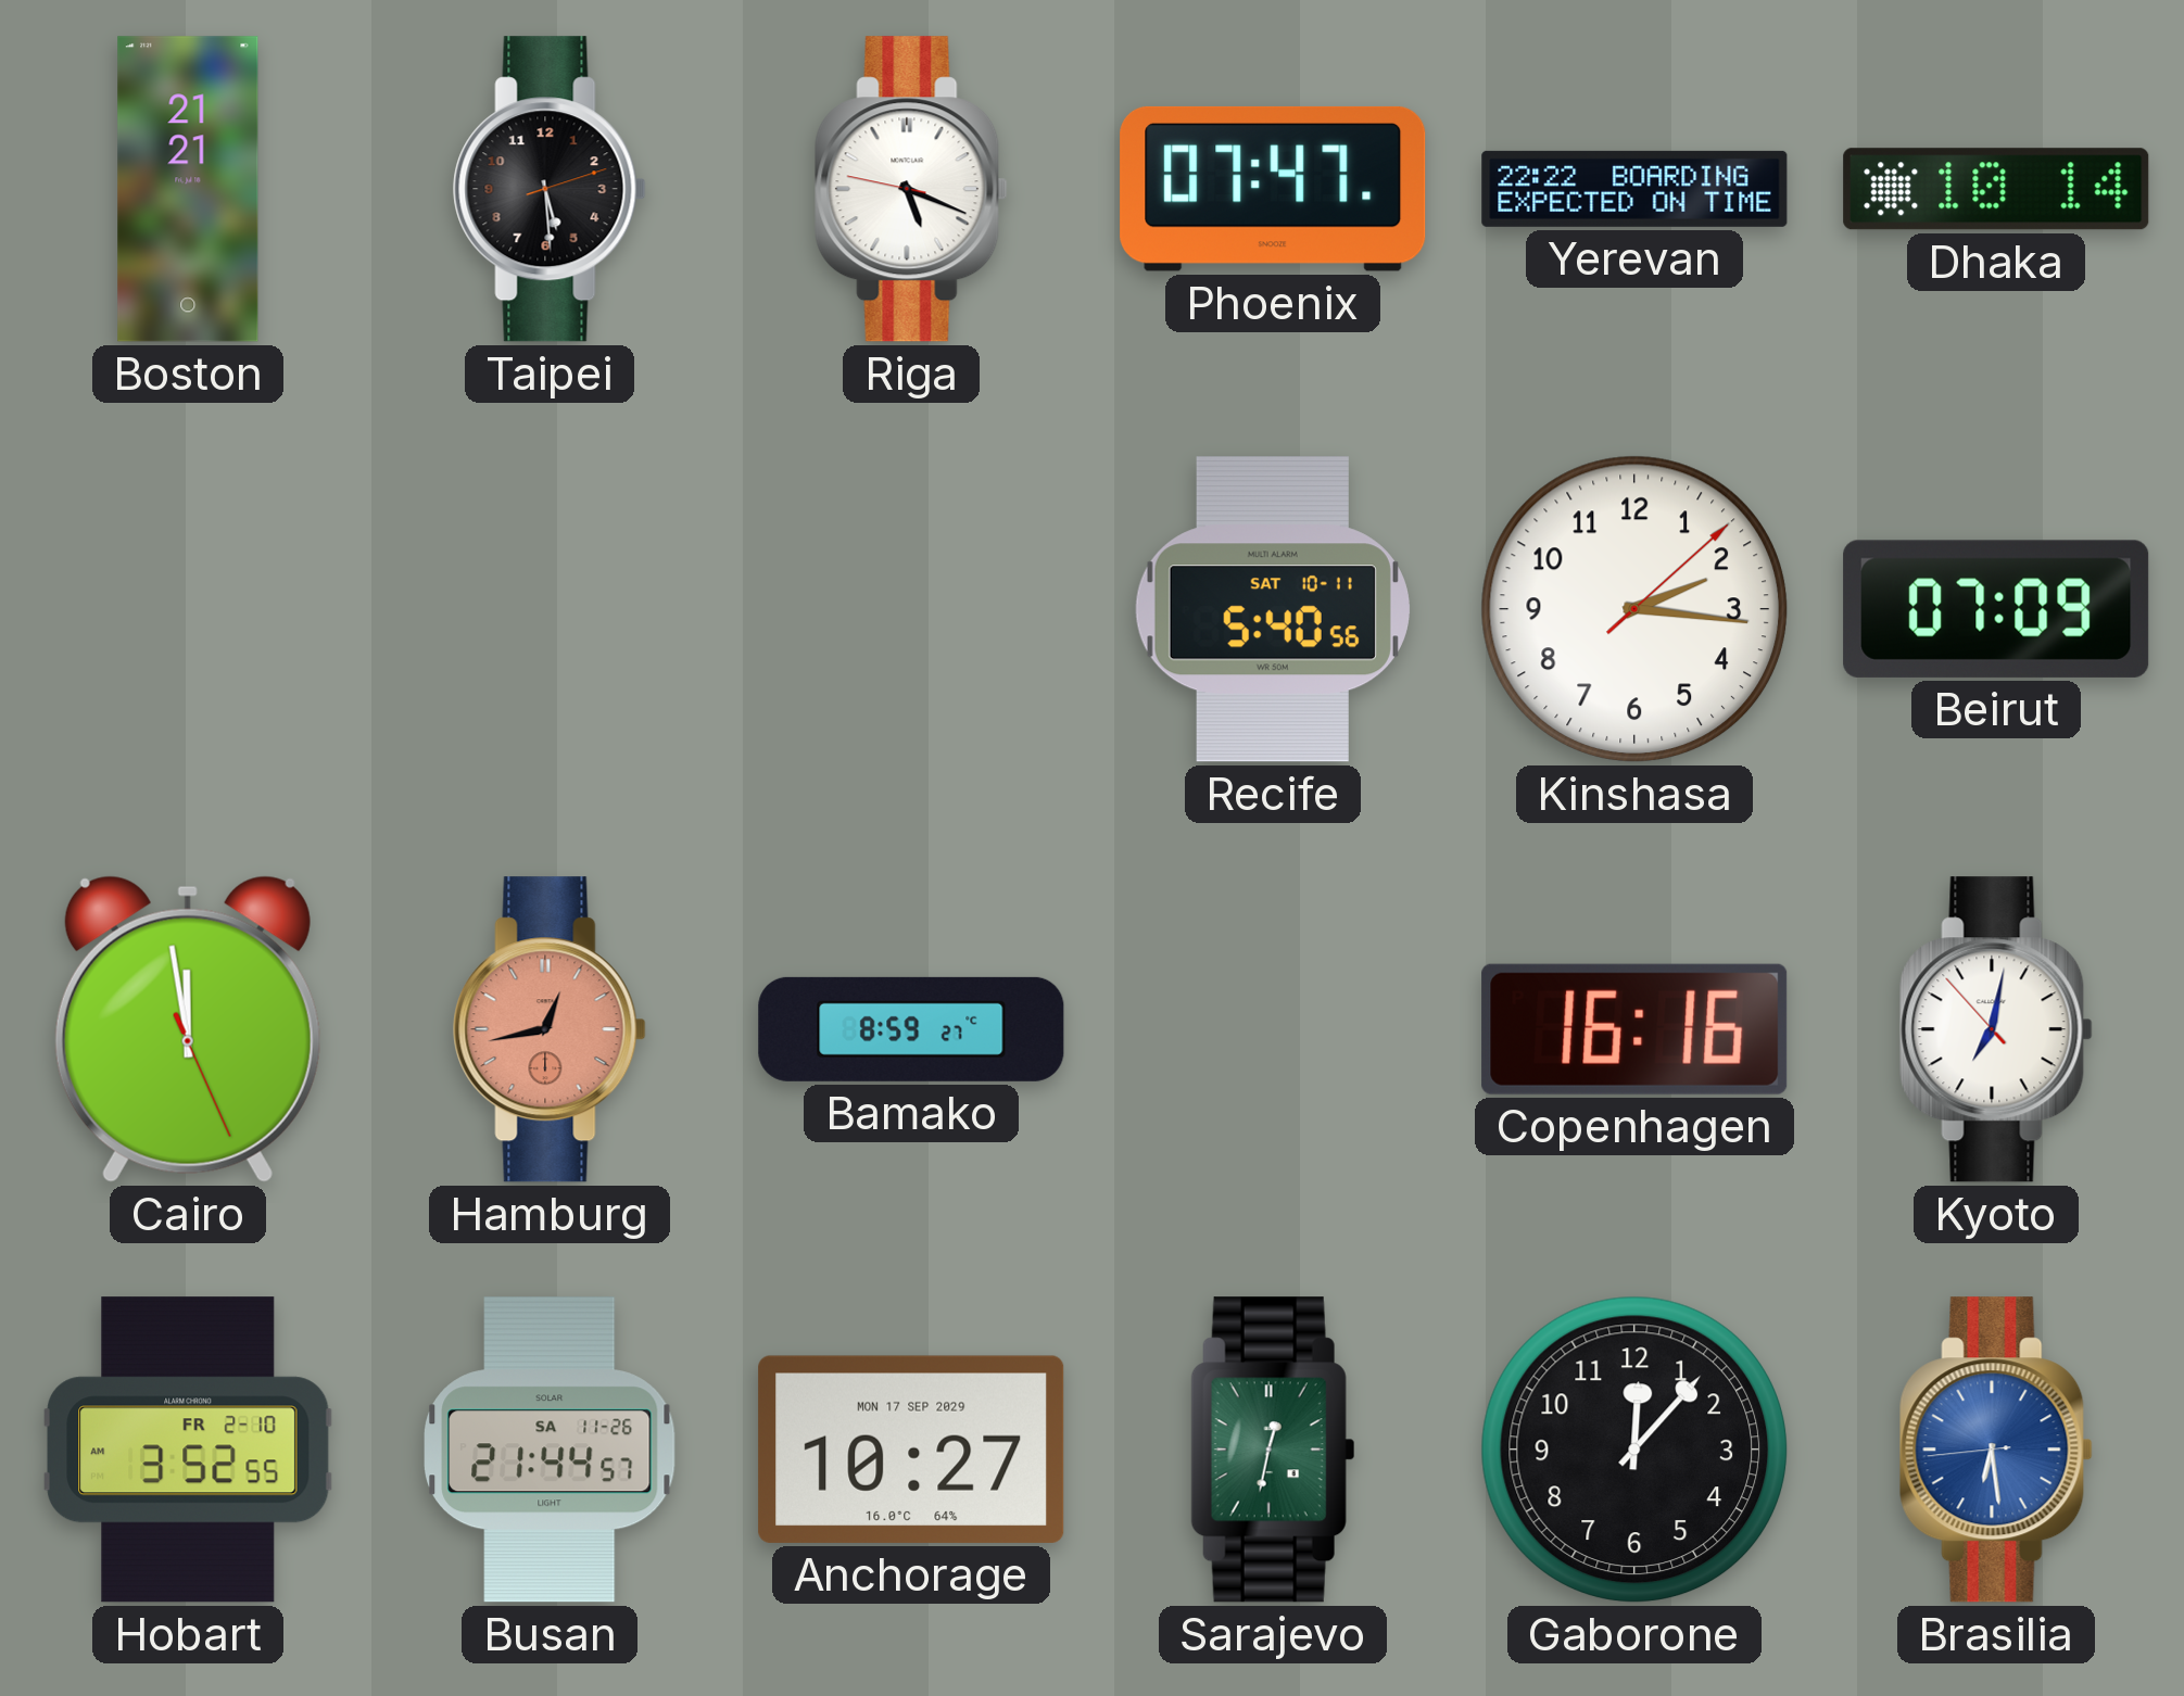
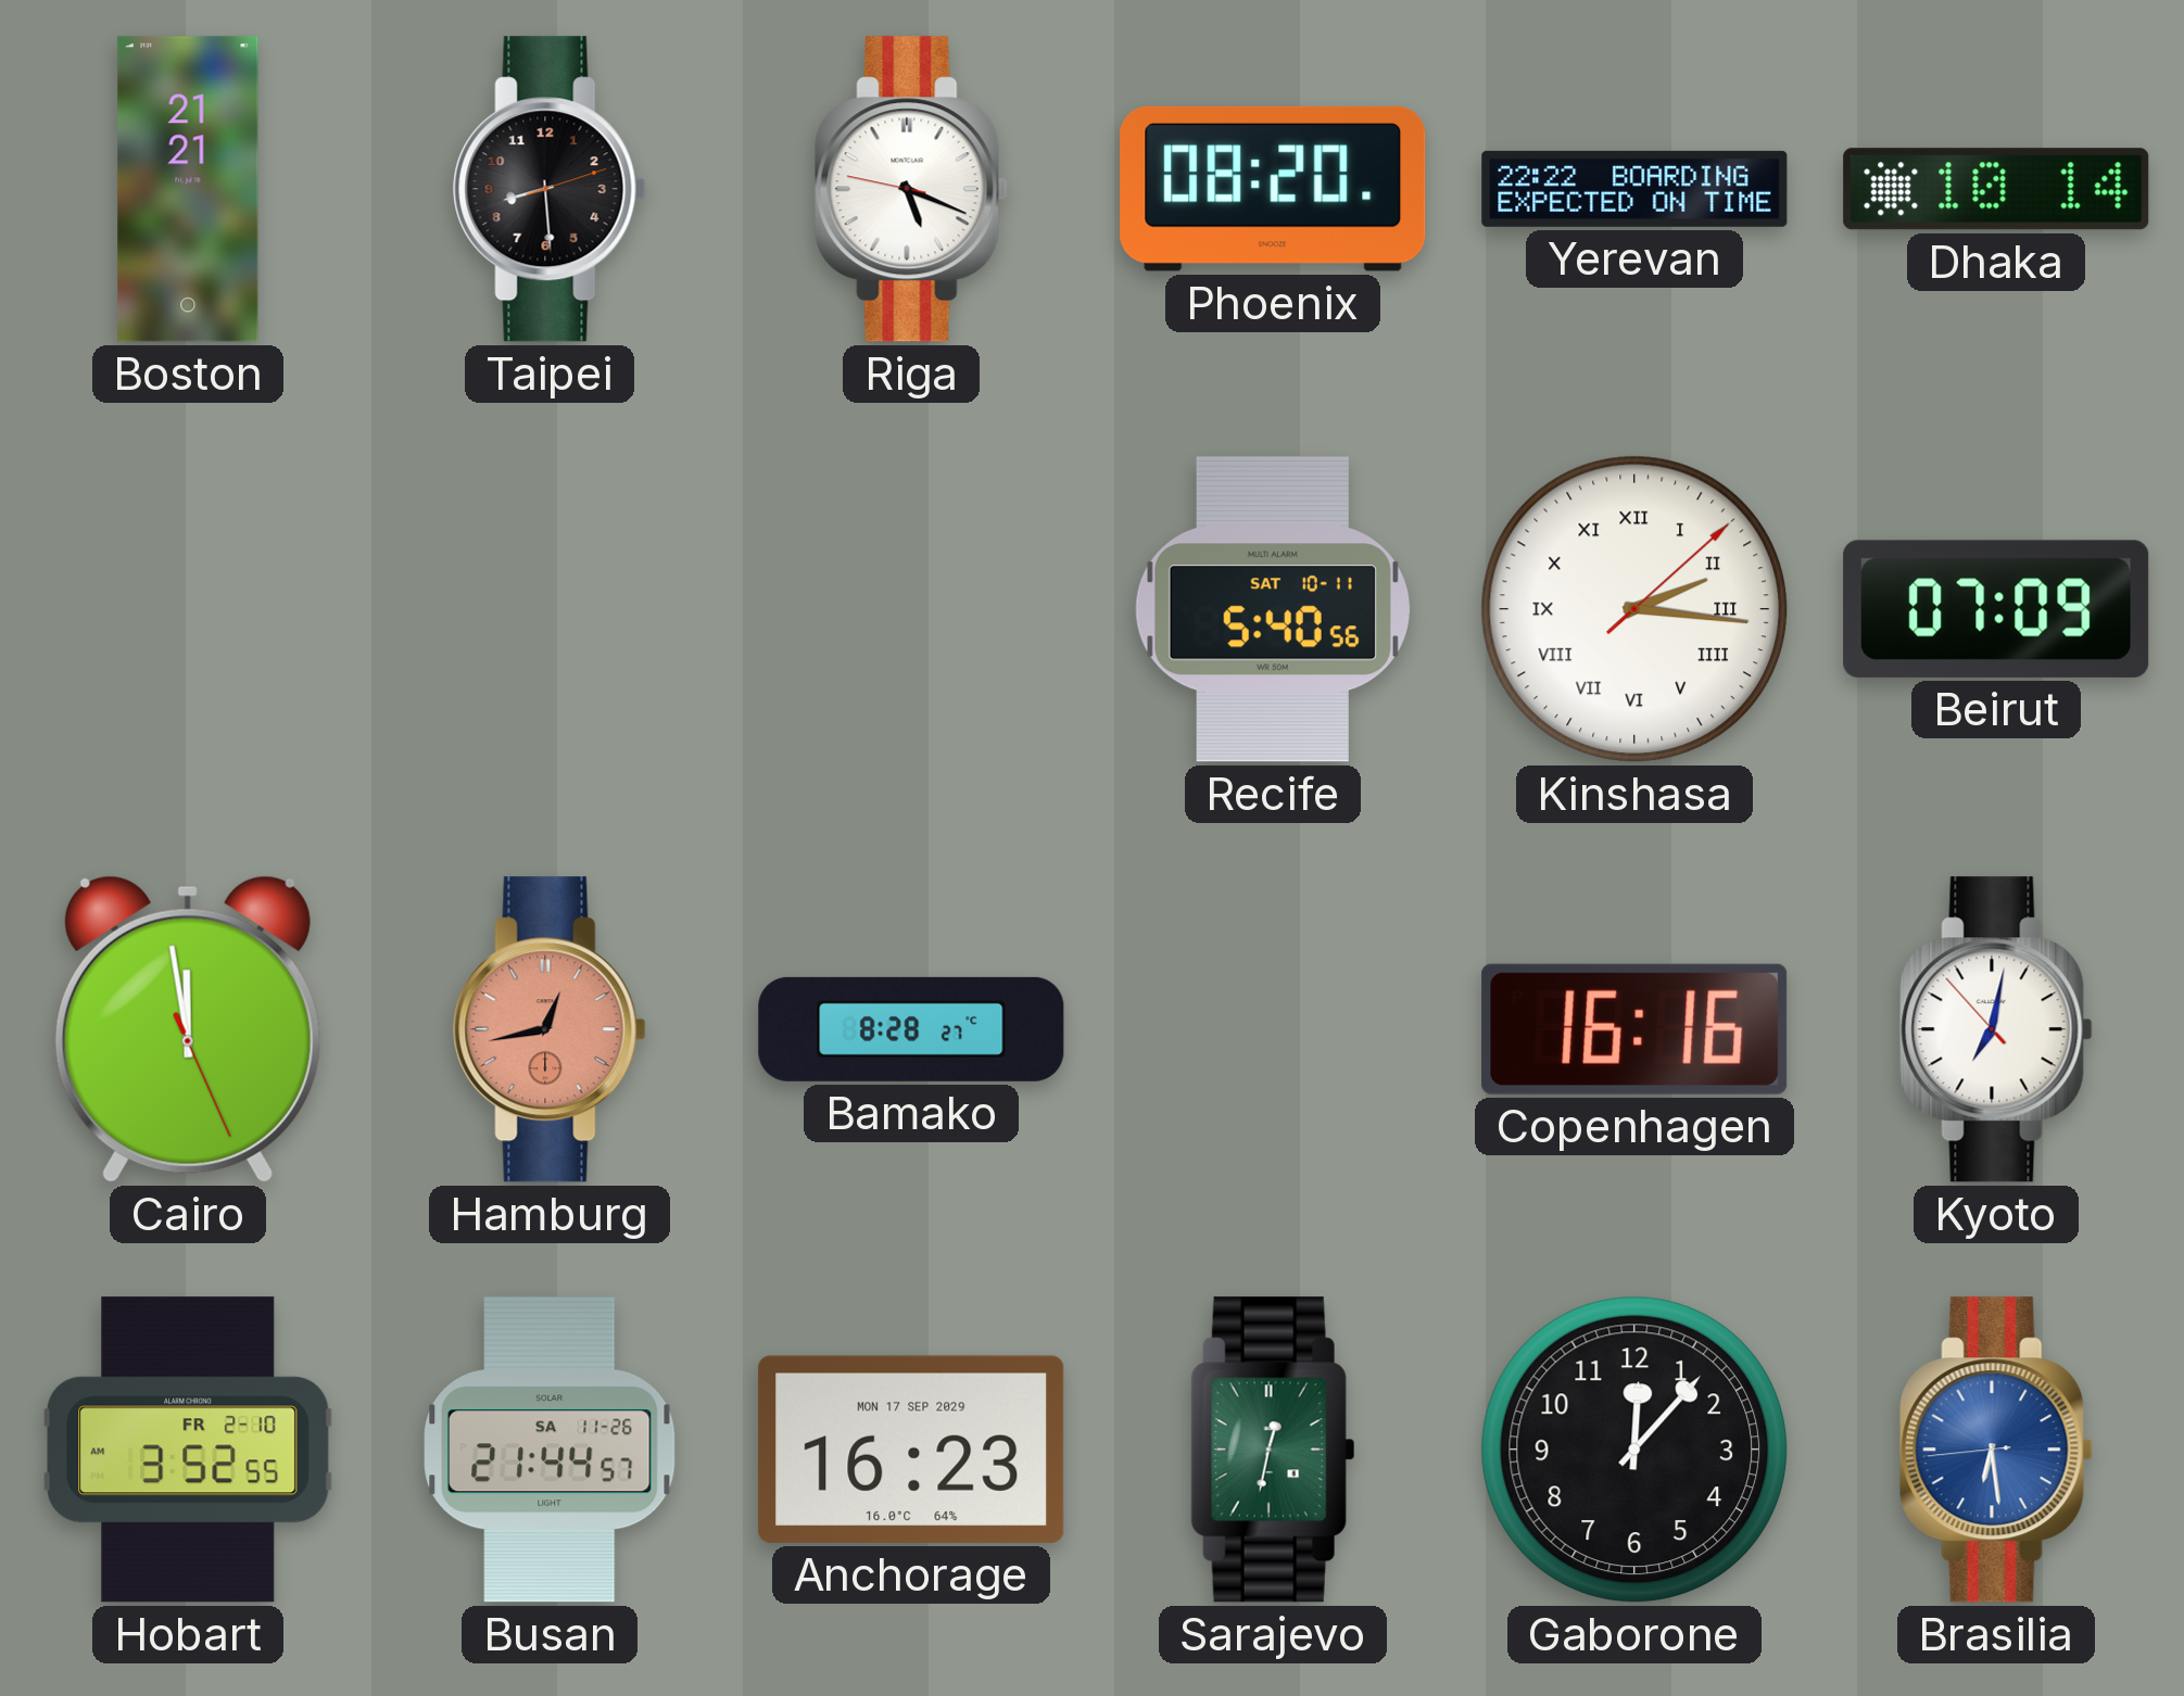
Taipei: 5:29 -> 8:29
Phoenix: 07:47 -> 08:20
Kinshasa numerals: Arabic -> Roman
Bamako: 8:59 -> 8:28
Anchorage: 10:27 -> 16:23
